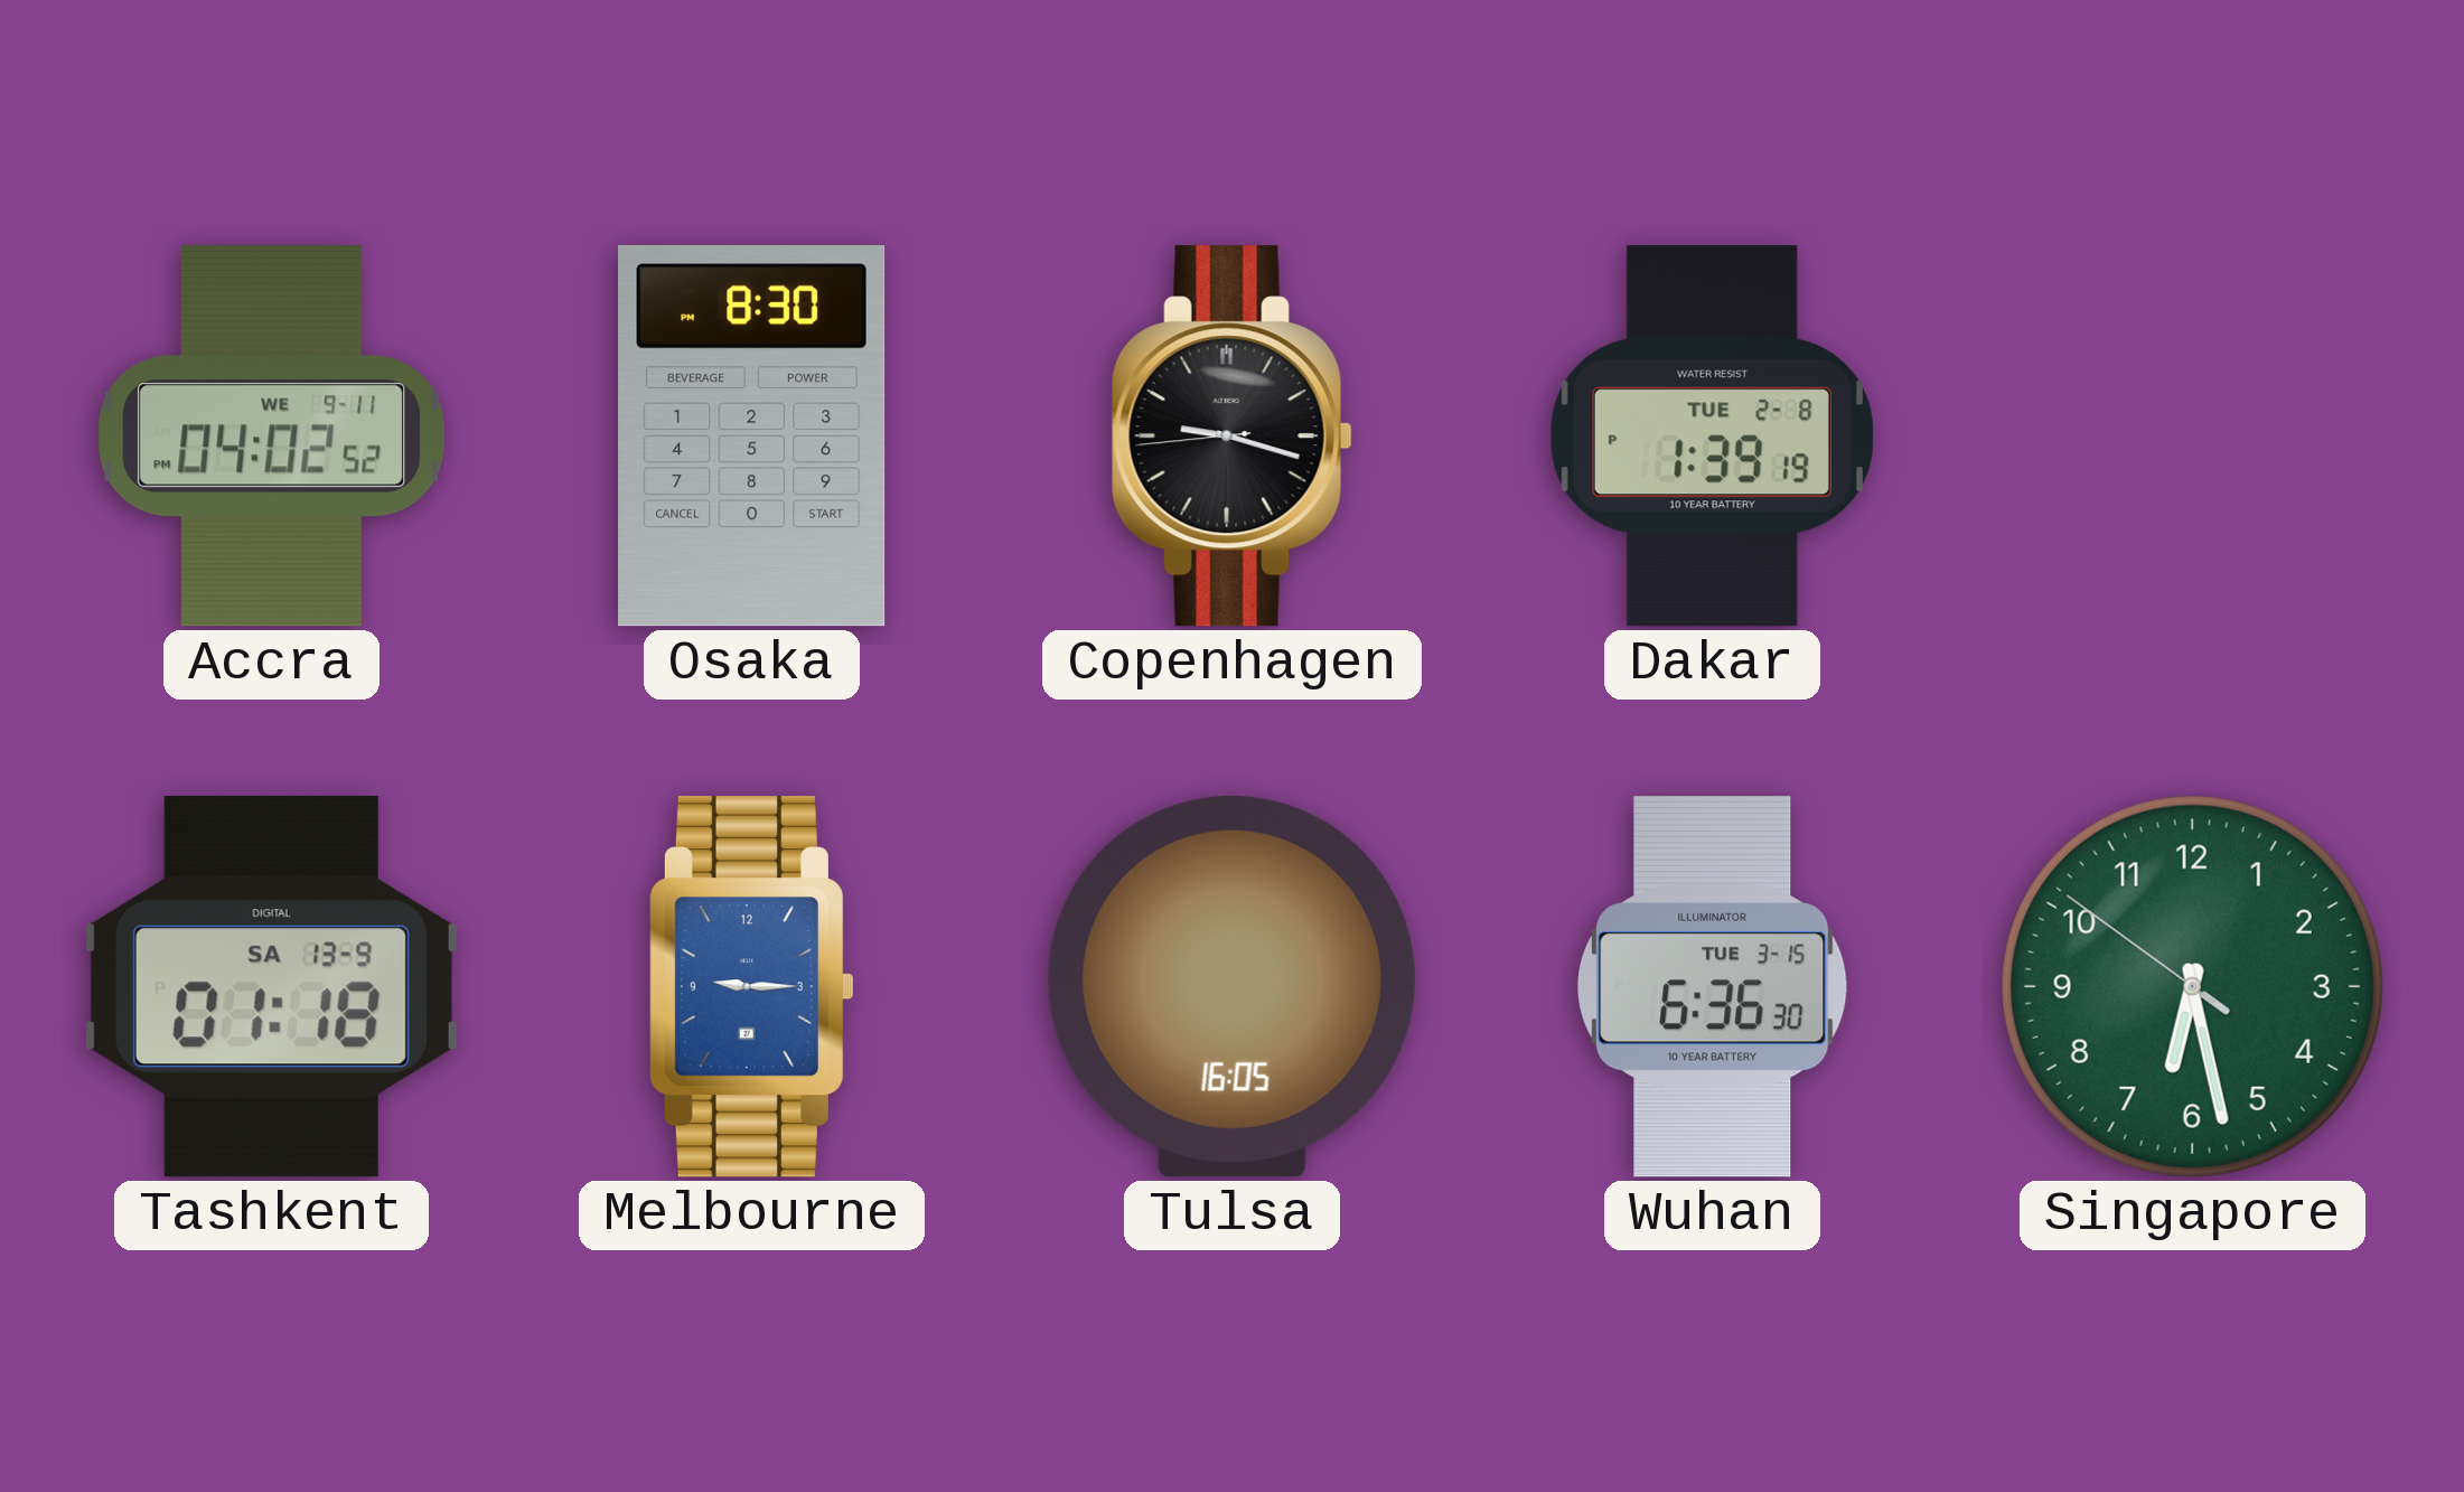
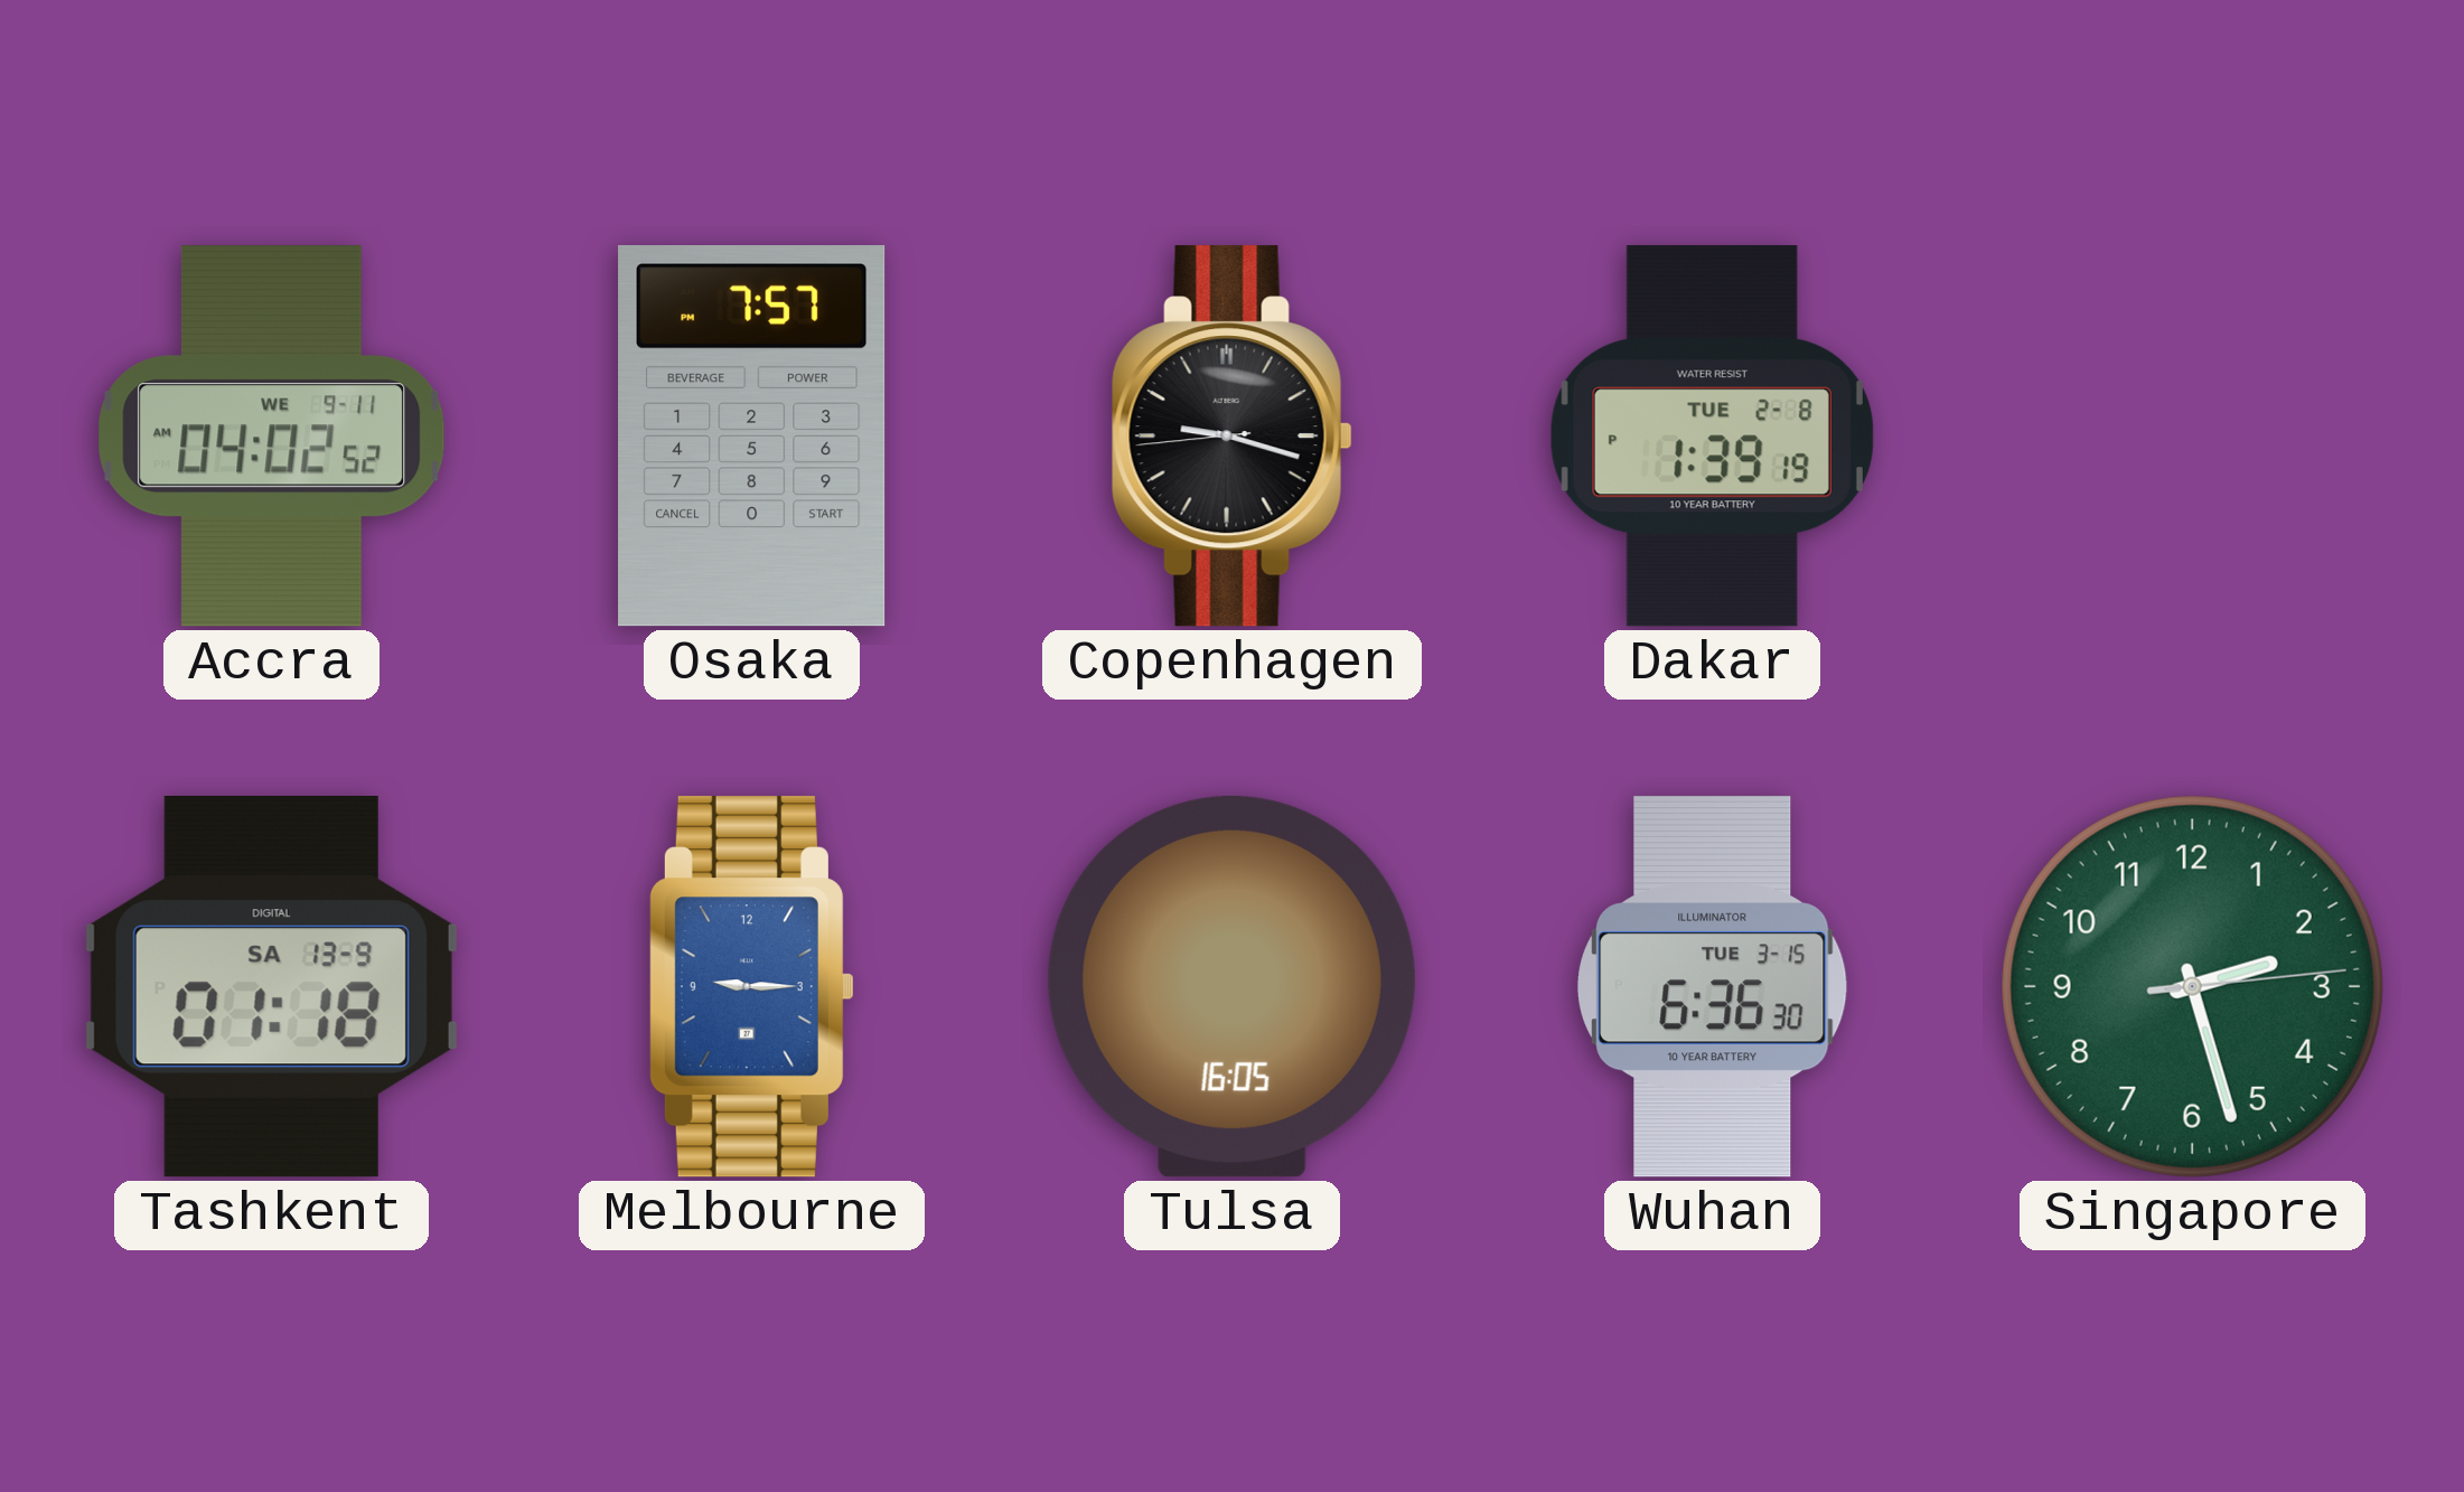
Accra: 04:02:52 PM -> 04:02:52 AM
Osaka: 8:30 -> 7:57
Singapore: 6:27 -> 2:27
